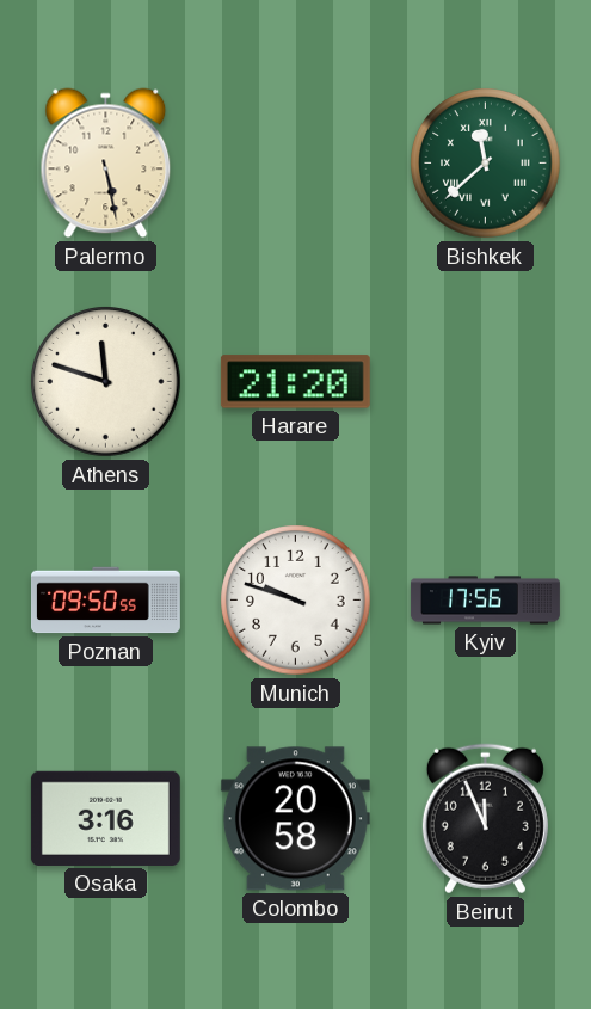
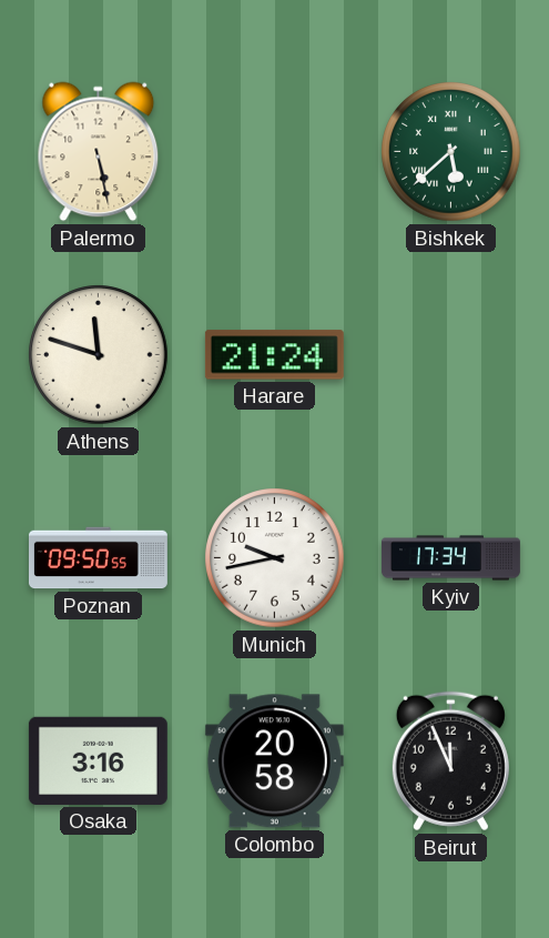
Bishkek: 11:38 -> 5:38
Harare: 21:20 -> 21:24
Munich: 9:48 -> 9:43
Kyiv: 17:56 -> 17:34
